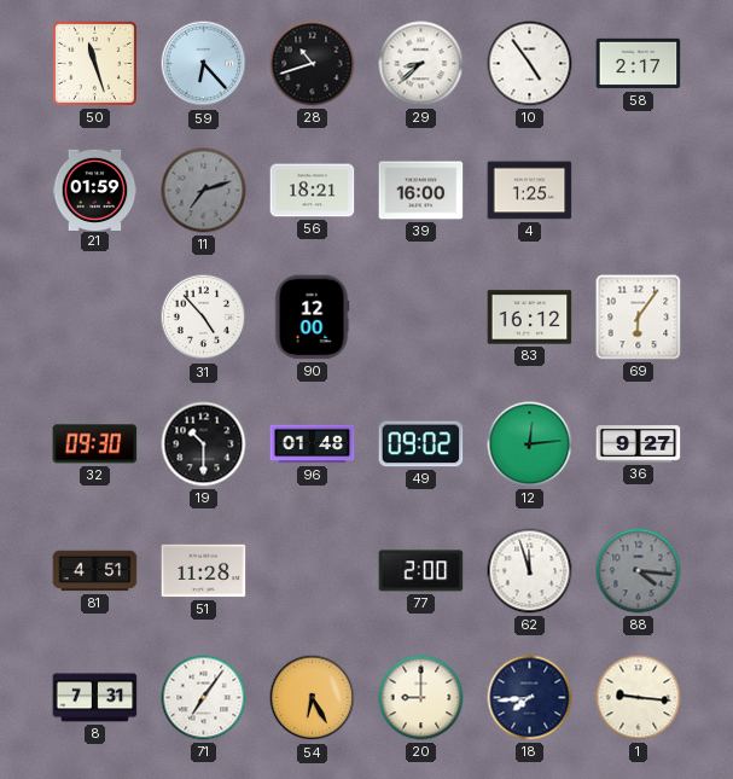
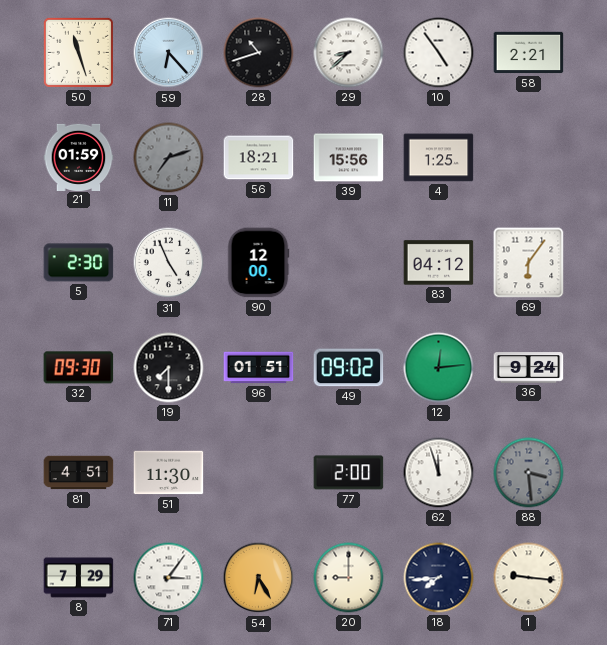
58: 2:17 -> 2:21
39: 16:00 -> 15:56
5: none -> 2:30
31: 4:53 -> 4:56
83: 16:12 -> 04:12
19: 10:30 -> 7:30
96: 01:48 -> 01:51
36: 9:27 -> 9:24
51: 11:28 -> 11:30
88: 4:16 -> 3:29
8: 7:31 -> 7:29
71: 7:06 -> 3:06
